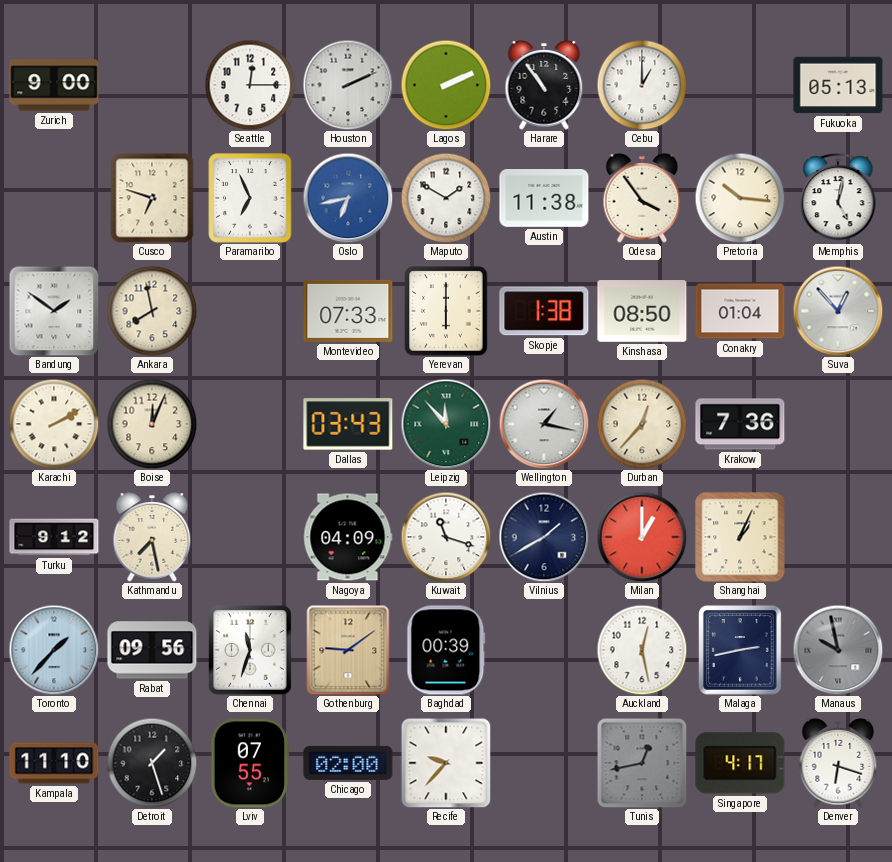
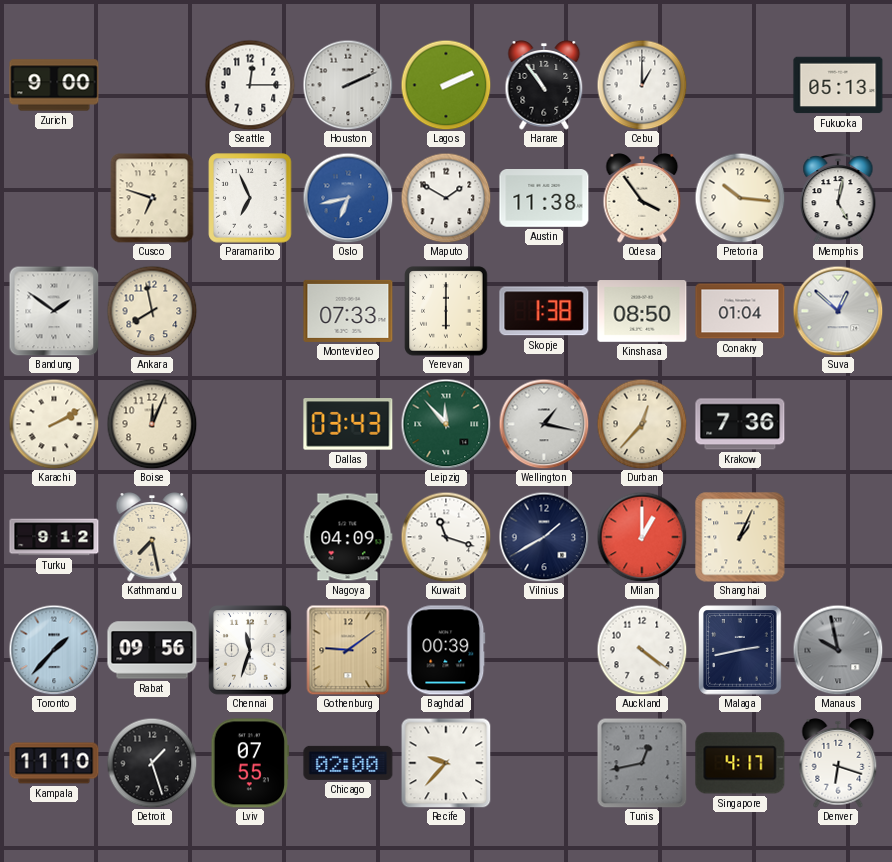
Suva: 12:53 -> 12:52
Auckland: 12:28 -> 4:21
